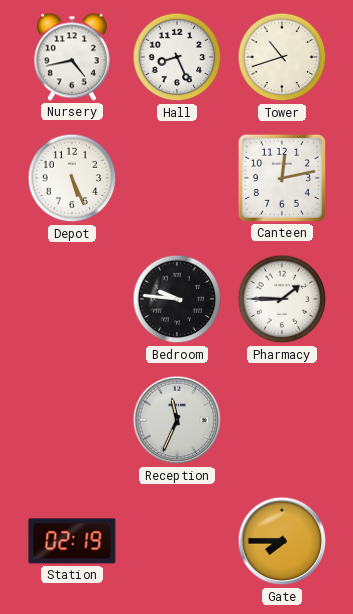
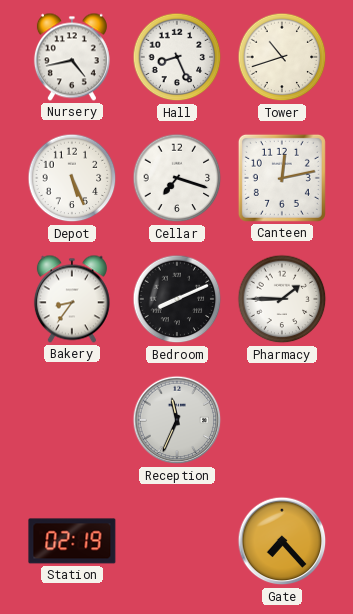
Cellar: none -> 7:18
Bakery: none -> 8:36
Bedroom: 9:46 -> 8:11
Gate: 7:45 -> 7:23
